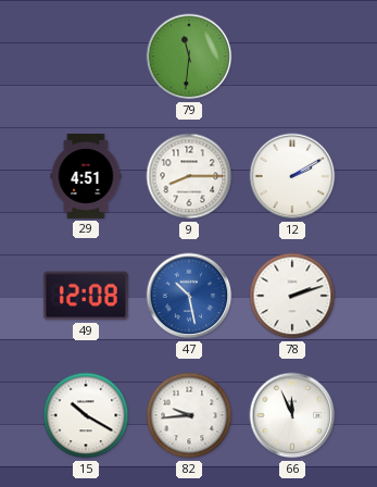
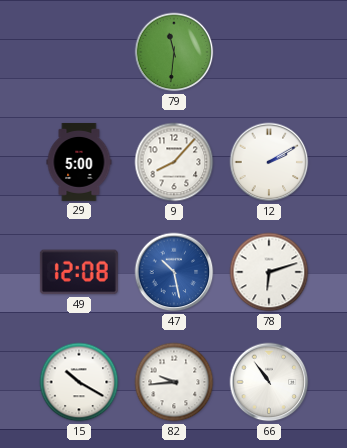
29: 4:51 -> 5:00
9: 8:15 -> 8:07
78: 2:12 -> 6:12
66: 11:56 -> 10:54
